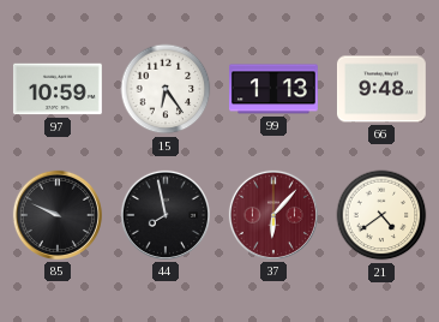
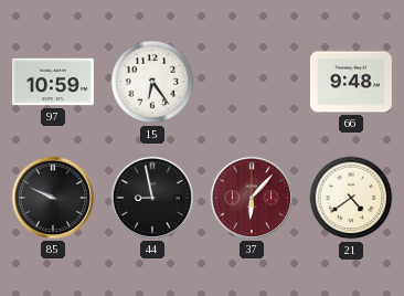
99: 1:13 -> none
44: 7:58 -> 8:58
